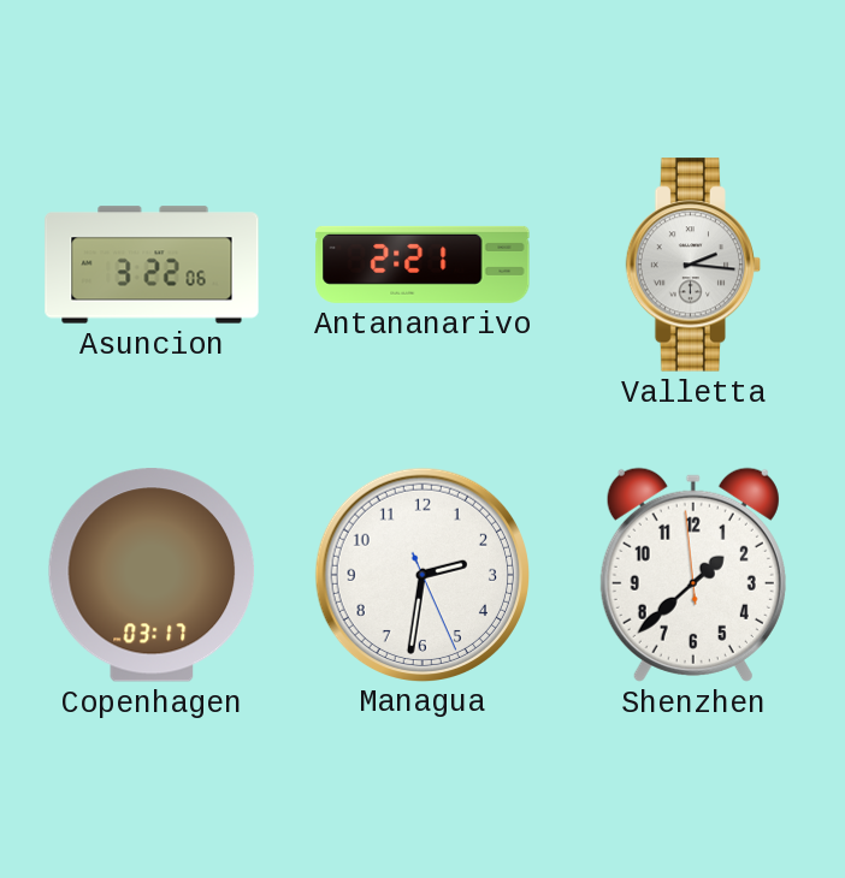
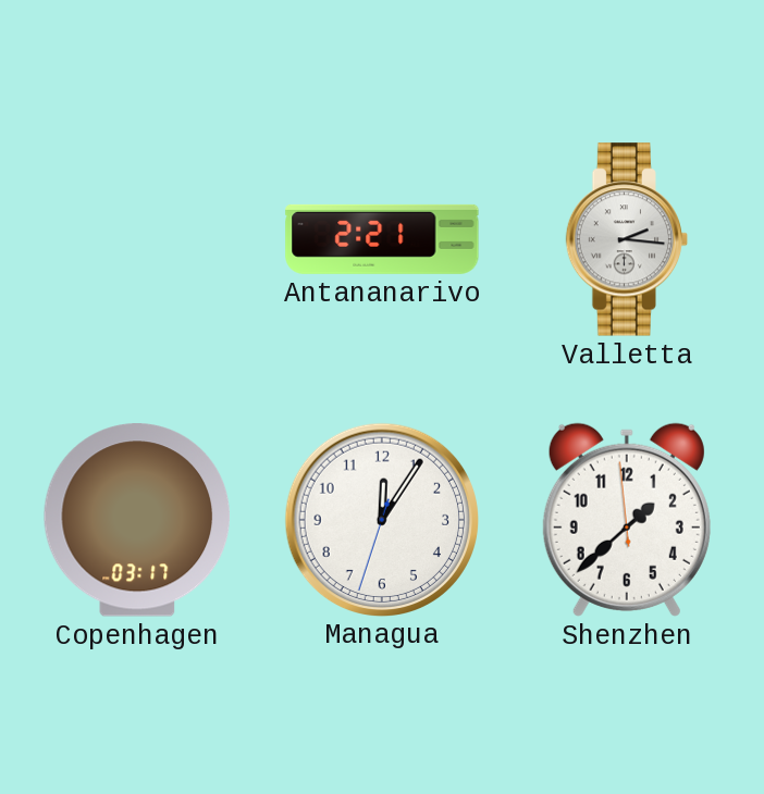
Asuncion: 3:22 -> none
Managua: 2:31 -> 12:05
